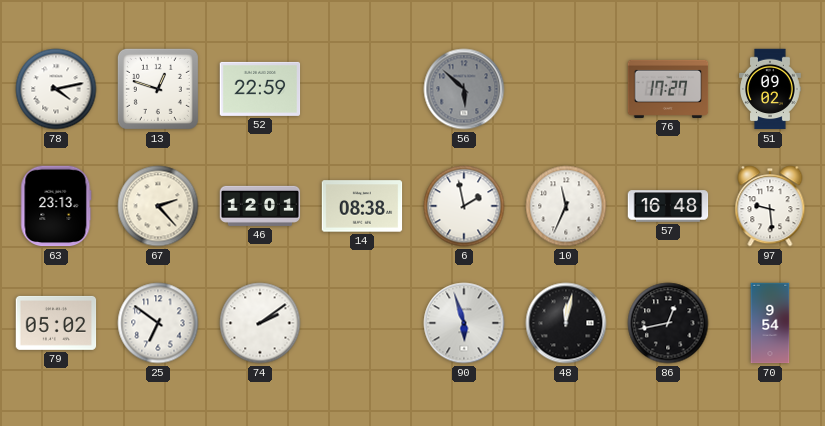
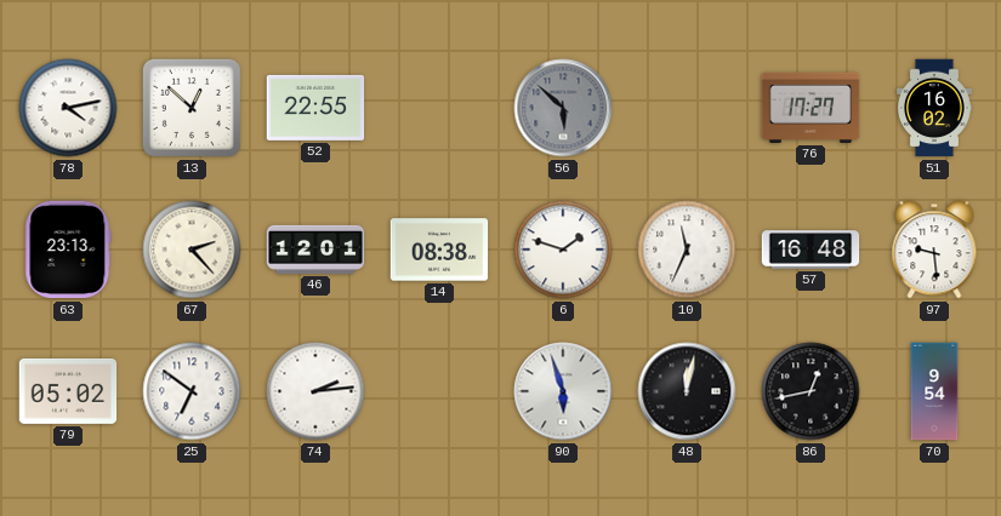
13: 12:48 -> 12:52
52: 22:59 -> 22:55
51: 09:02 -> 16:02
6: 1:58 -> 1:48
74: 2:09 -> 2:14
